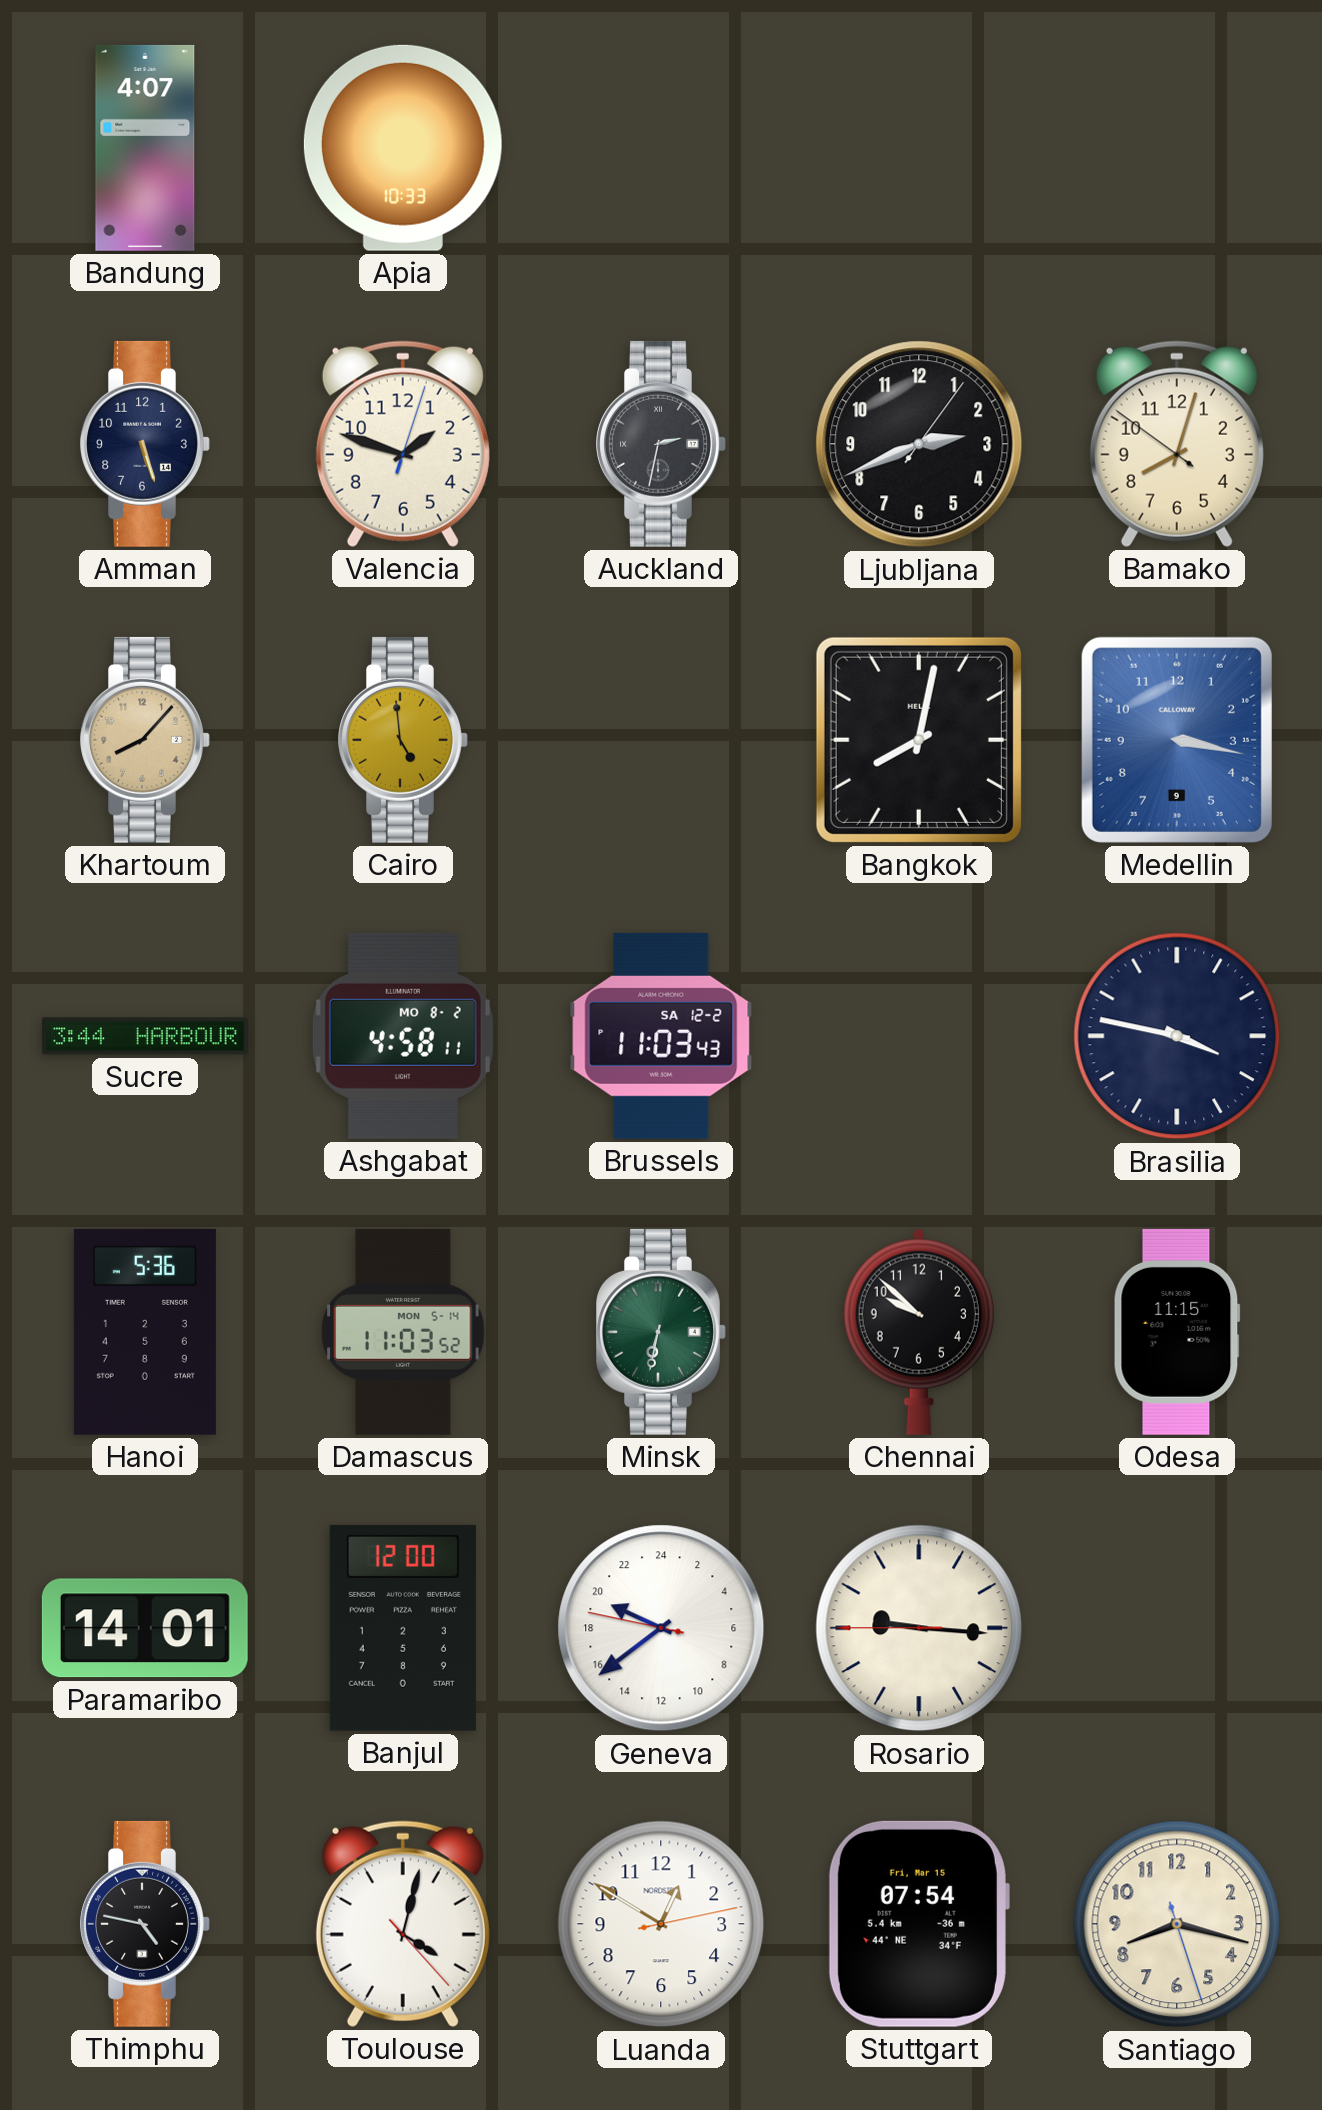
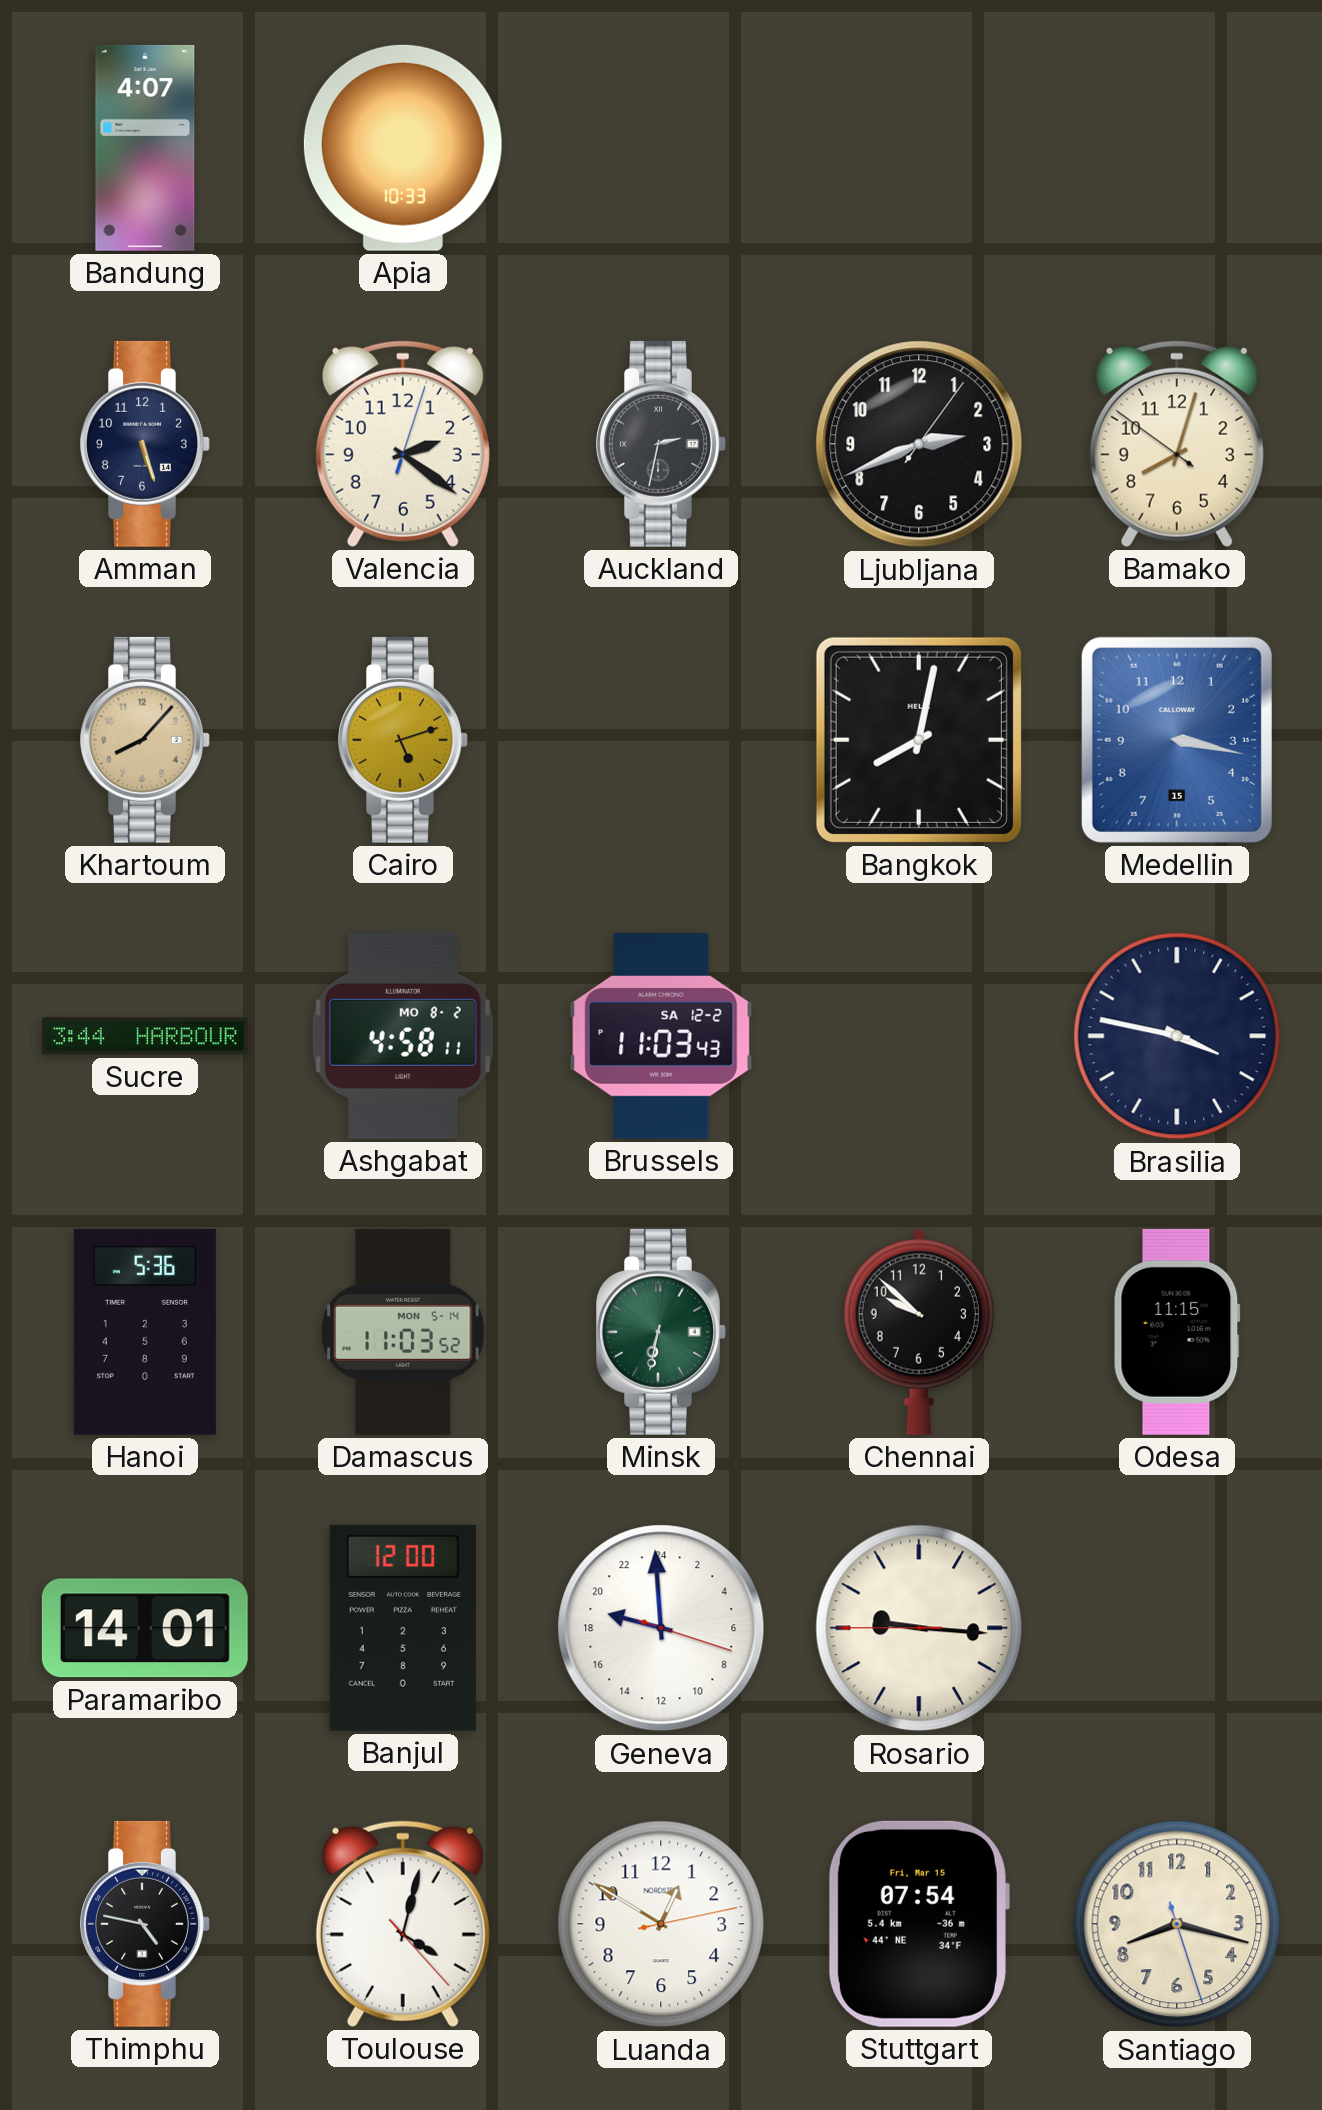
Valencia: 1:48 -> 2:21
Cairo: 4:59 -> 5:12
Medellin date: 9 -> 15
Geneva: 19:38 -> 18:59
